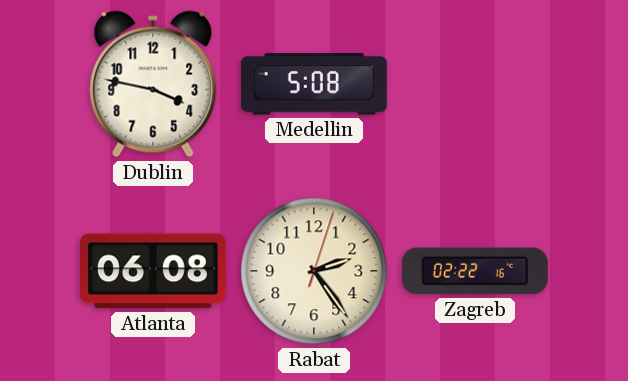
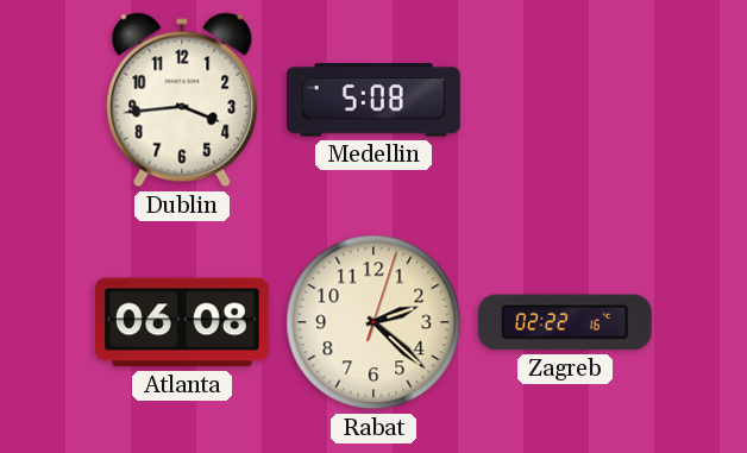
Dublin: 3:47 -> 3:44
Rabat: 2:24 -> 2:22
